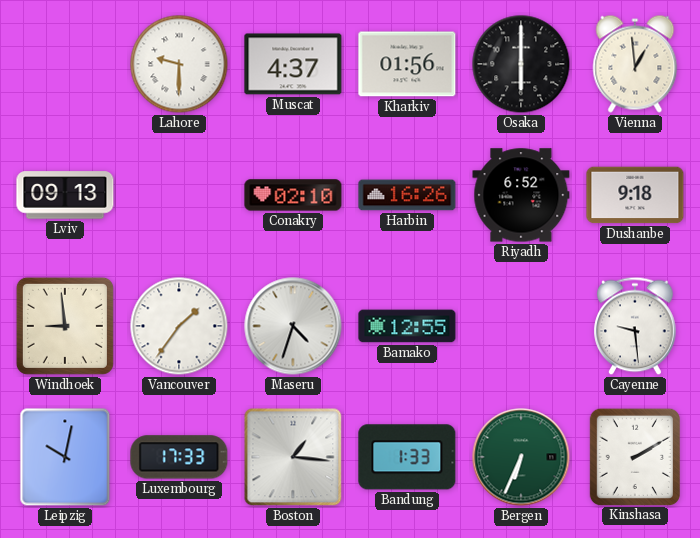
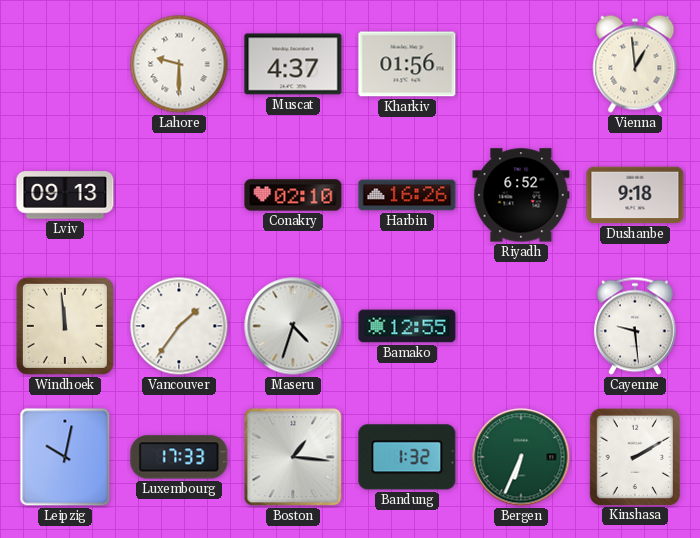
Osaka: 6:00 -> none
Windhoek: 8:59 -> 11:59
Bandung: 1:33 -> 1:32
